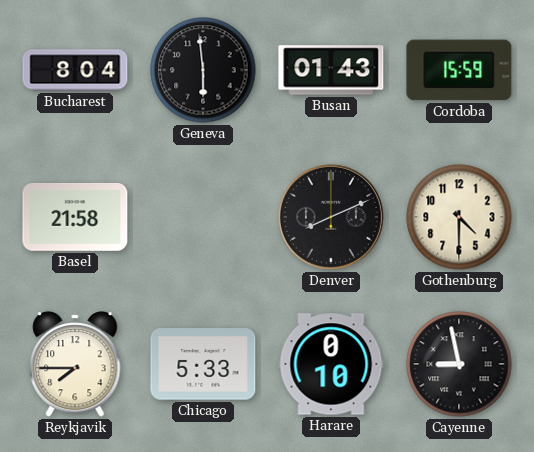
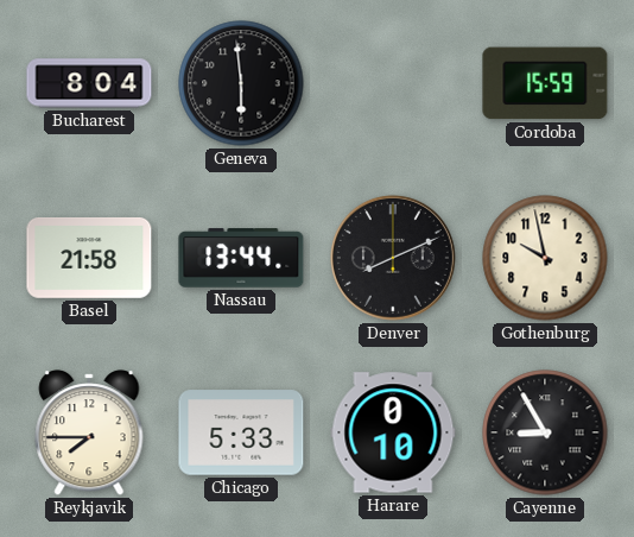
Busan: 01:43 -> none
Nassau: none -> 13:44
Gothenburg: 4:30 -> 9:58
Cayenne: 8:58 -> 8:55
